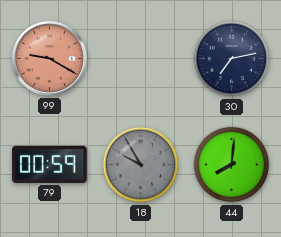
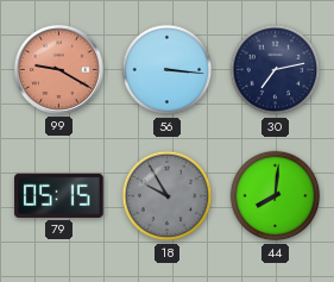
56: none -> 3:16
79: 00:59 -> 05:15
